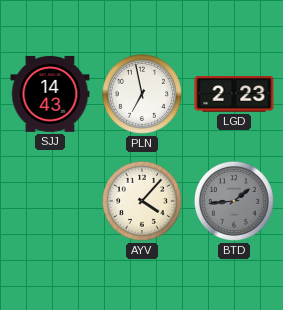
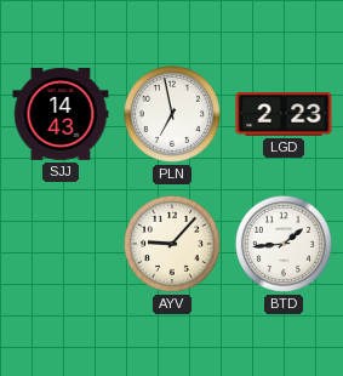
AYV: 4:07 -> 9:07
BTD dial: grey -> white
